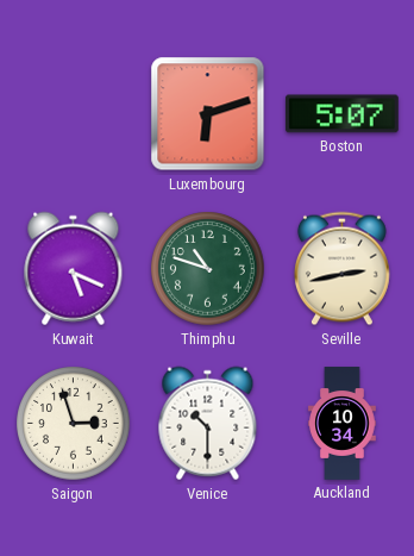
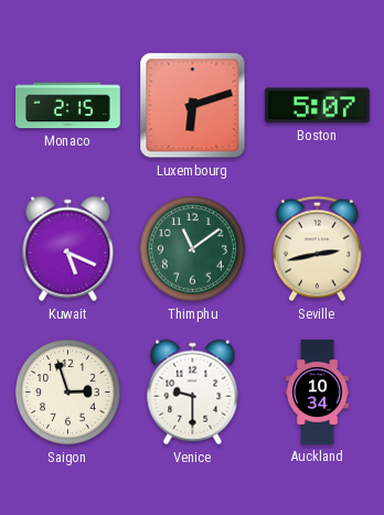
Monaco: none -> 2:15
Thimphu: 10:48 -> 11:09
Venice: 10:30 -> 9:30
